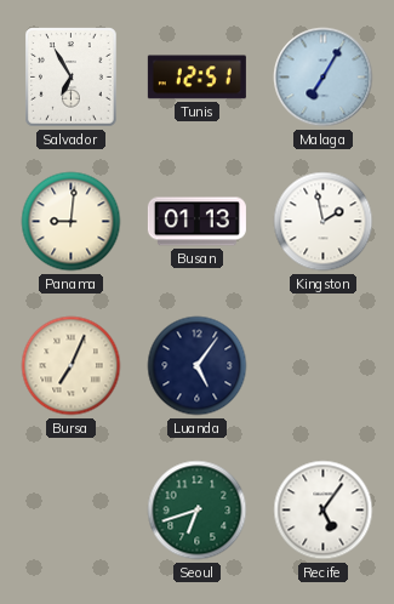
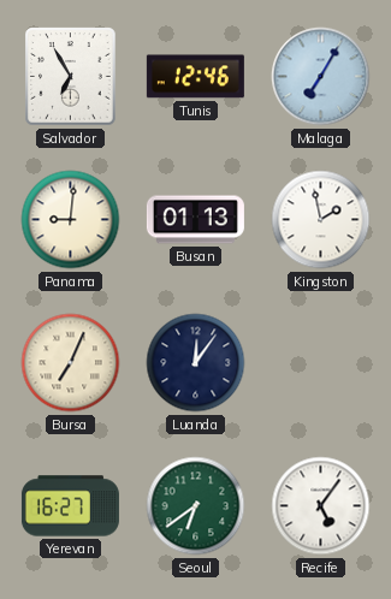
Tunis: 12:51 -> 12:46
Luanda: 5:06 -> 12:06
Yerevan: none -> 16:27
Seoul: 6:42 -> 6:39
